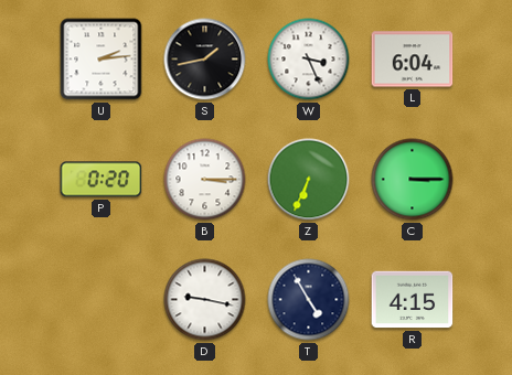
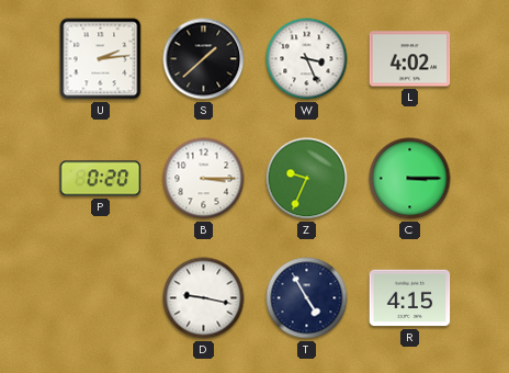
S: 1:43 -> 1:38
L: 6:04 -> 4:02
Z: 6:34 -> 9:34
